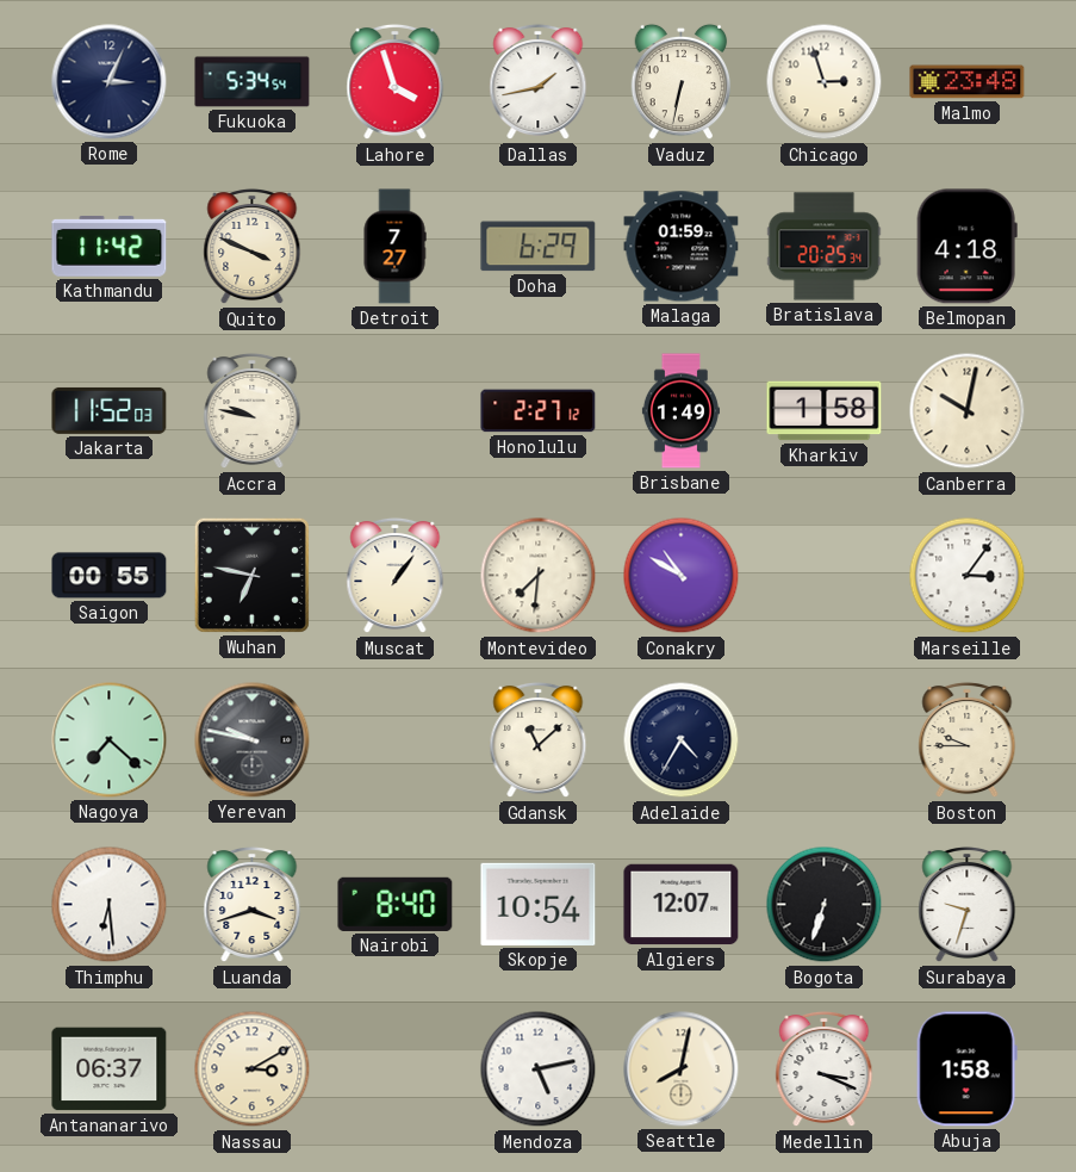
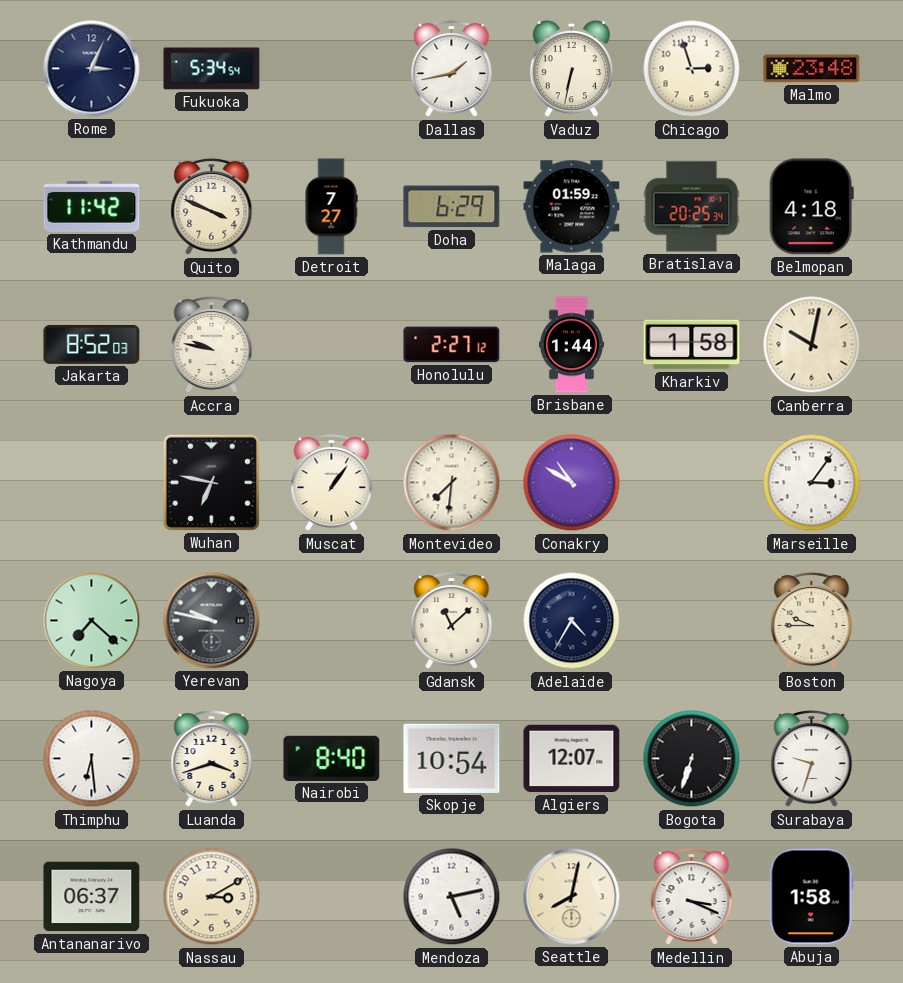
Lahore: 3:57 -> none
Jakarta: 11:52 -> 8:52
Brisbane: 1:49 -> 1:44
Saigon: 00:55 -> none
